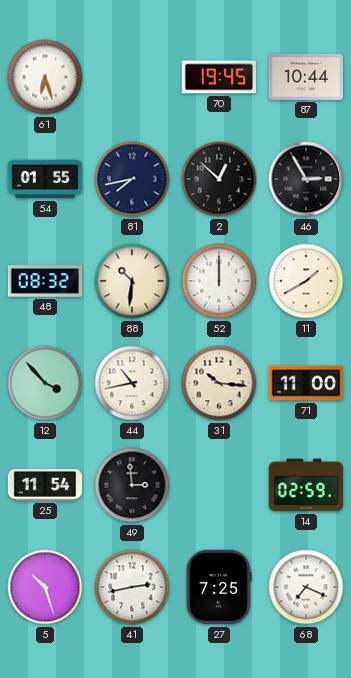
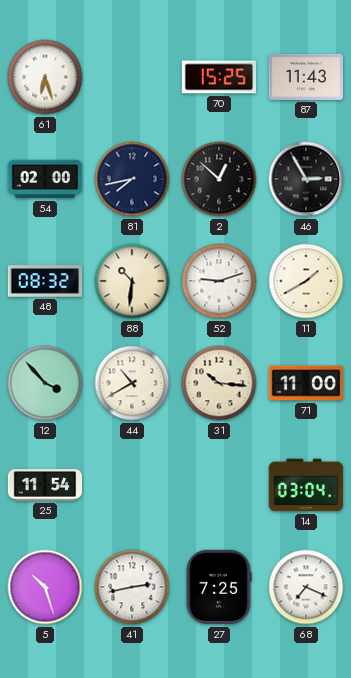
70: 19:45 -> 15:25
87: 10:44 -> 11:43
54: 01:55 -> 02:00
52: 12:00 -> 9:12
44: 10:43 -> 10:40
49: 2:59 -> none
14: 02:59 -> 03:04
